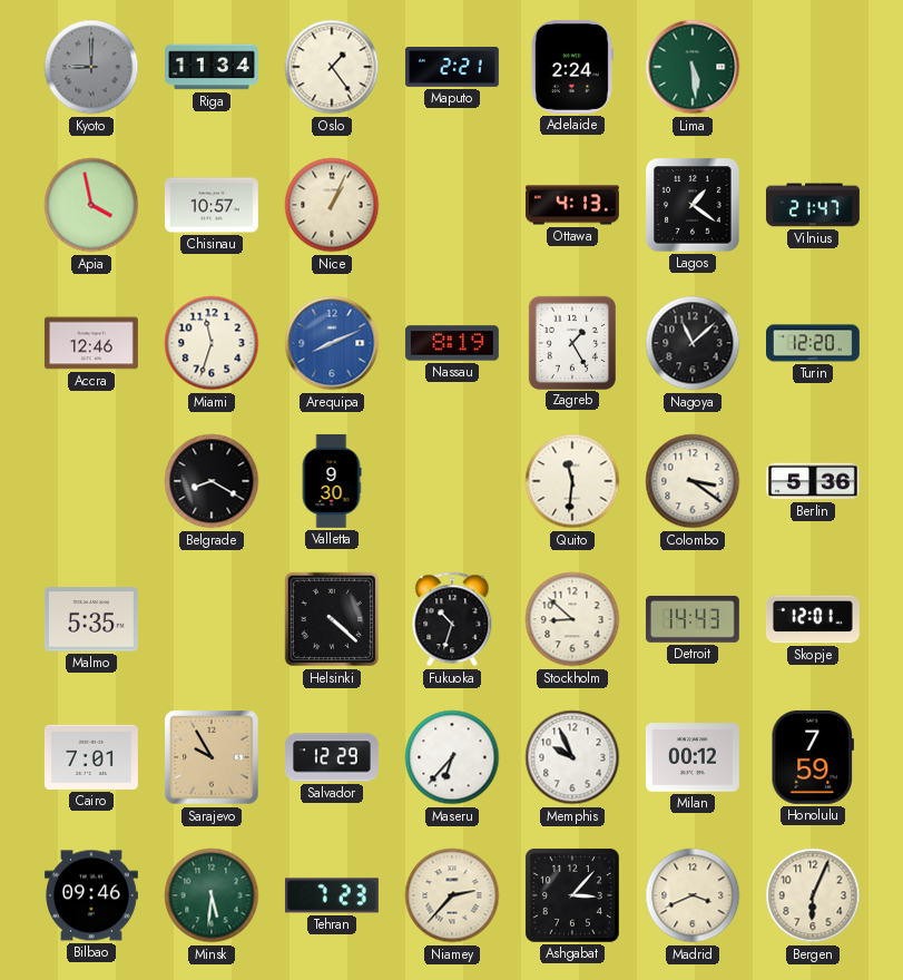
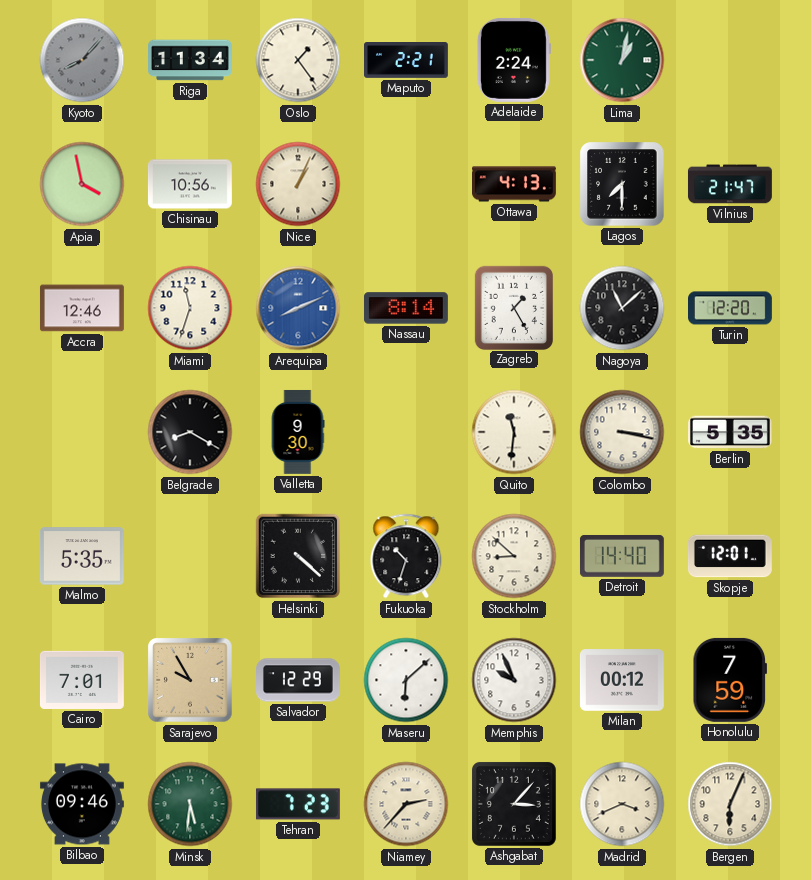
Kyoto: 9:00 -> 8:07
Lima: 5:29 -> 1:02
Chisinau: 10:57 -> 10:56
Lagos: 1:21 -> 7:30
Nassau: 8:19 -> 8:14
Colombo: 3:21 -> 3:17
Berlin: 5:36 -> 5:35
Detroit: 14:43 -> 14:40
Maseru: 6:37 -> 6:08
